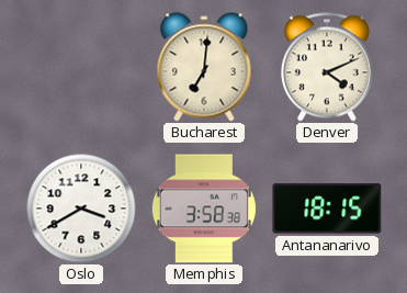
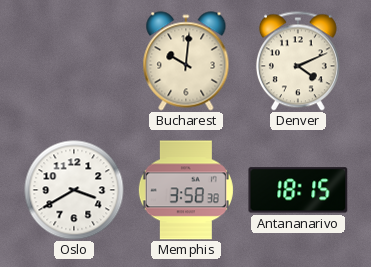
Bucharest: 7:01 -> 10:01
